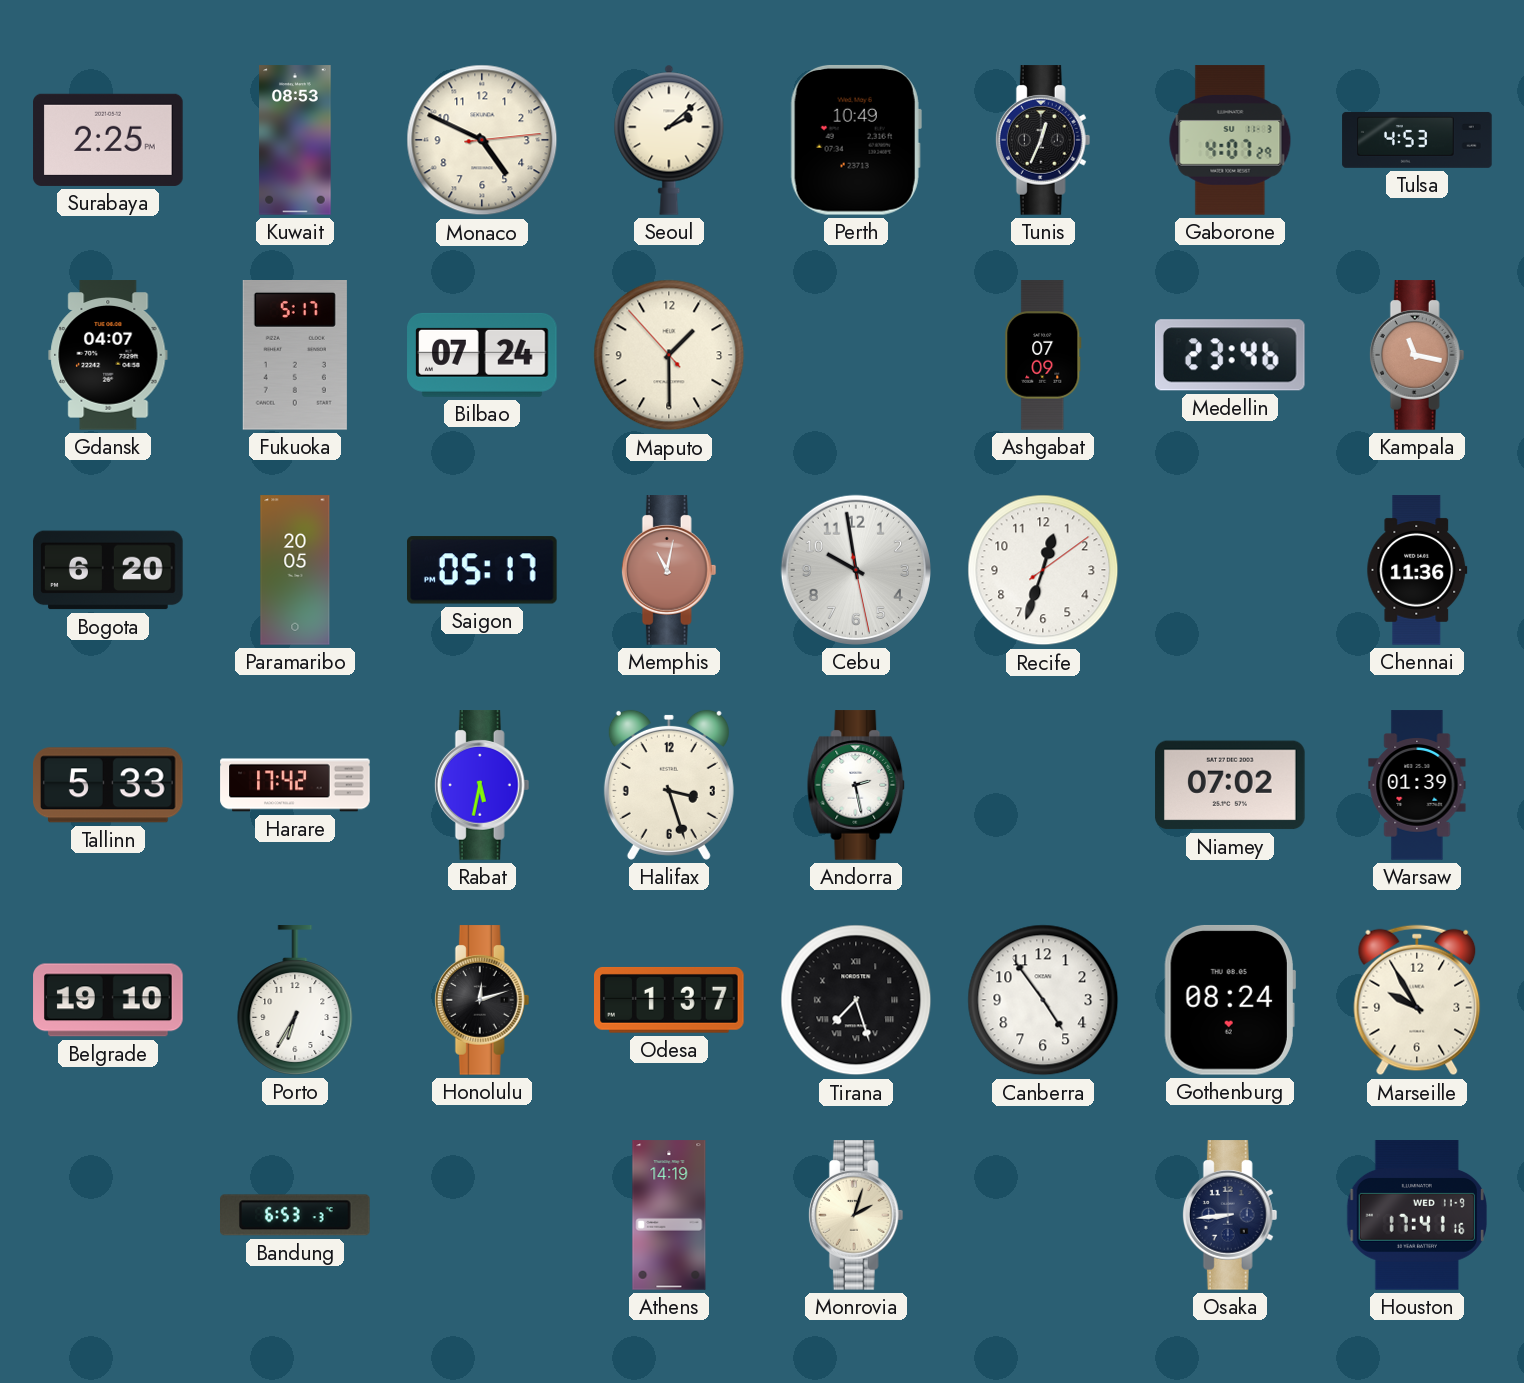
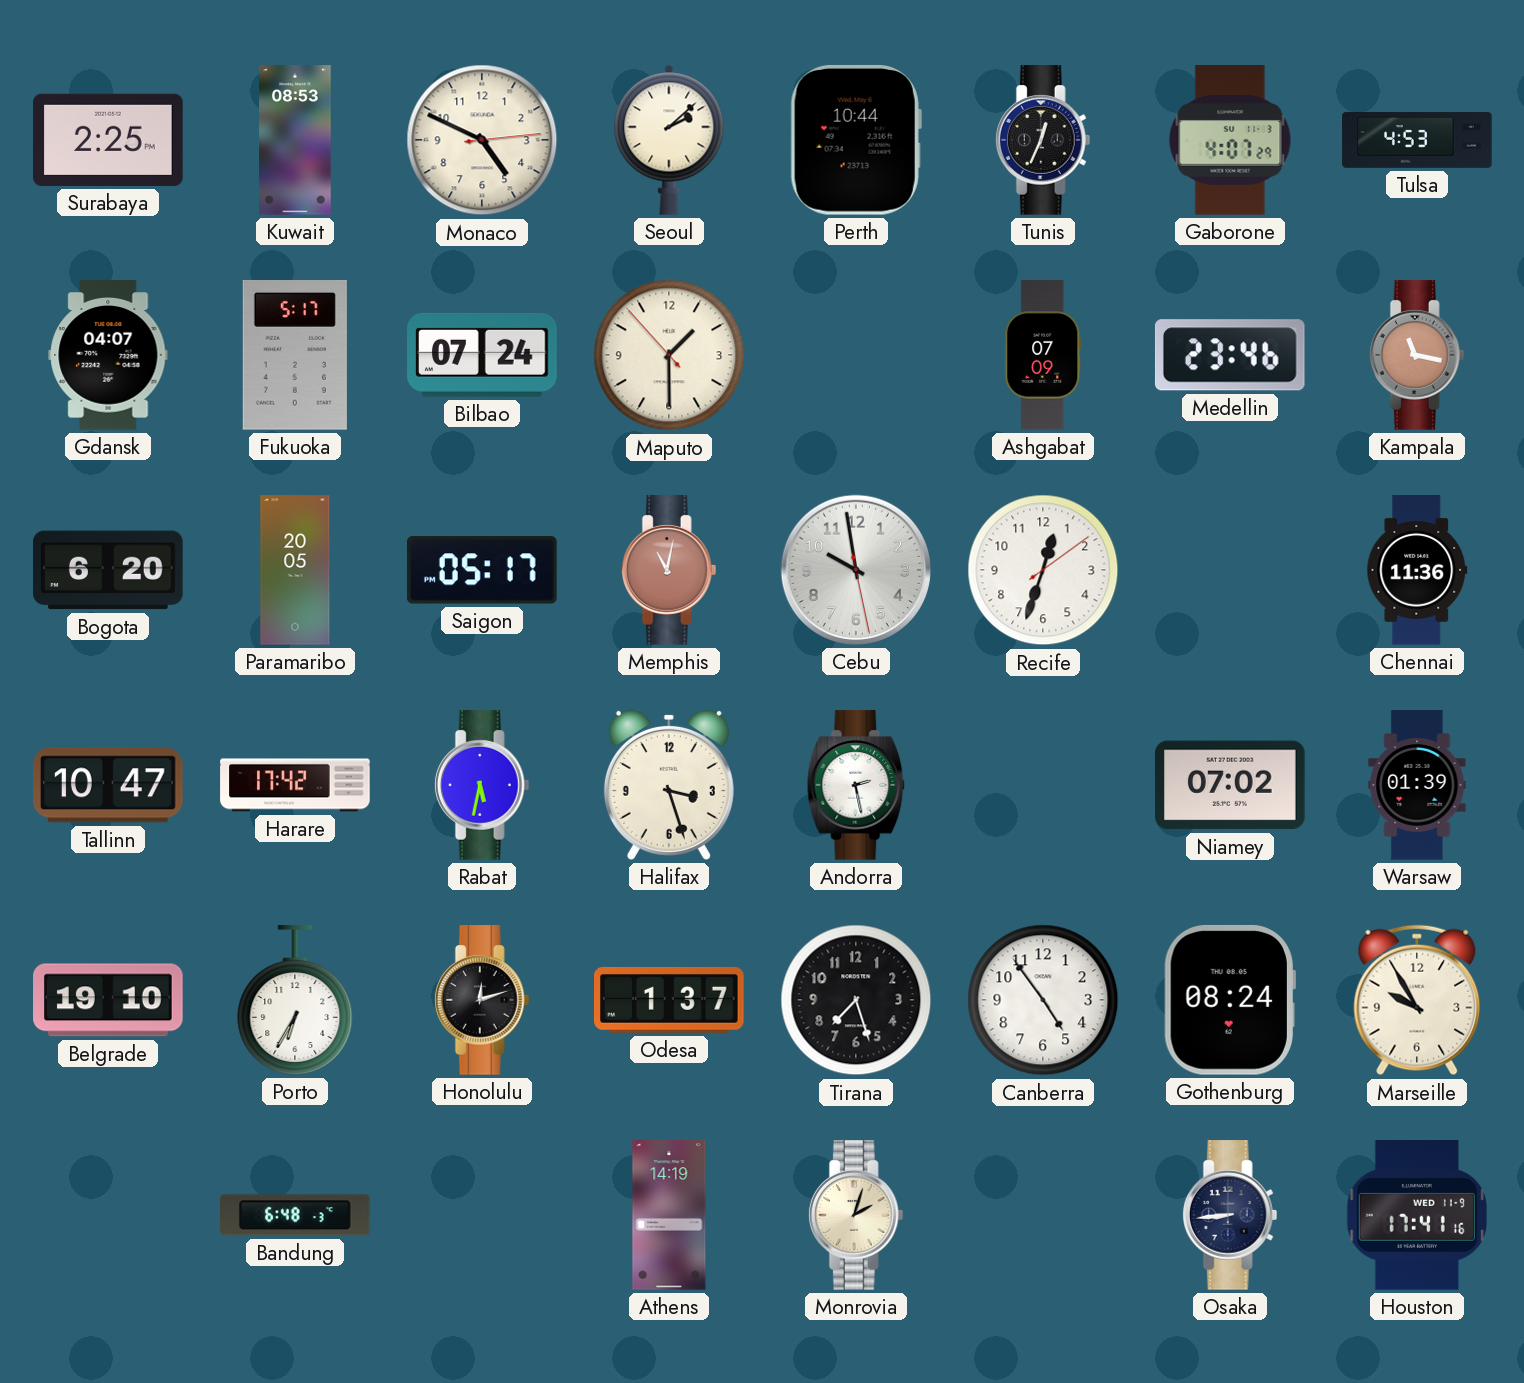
Perth: 10:49 -> 10:44
Tallinn: 5:33 -> 10:47
Tirana numerals: Roman -> Arabic
Bandung: 6:53 -> 6:48
